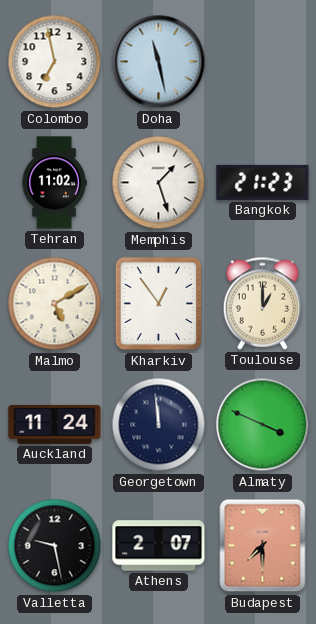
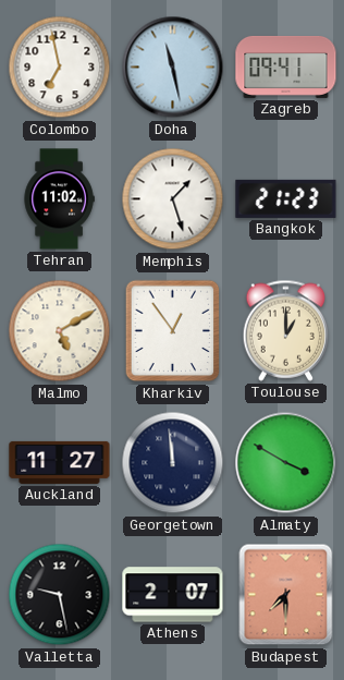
Zagreb: none -> 09:41
Auckland: 11:24 -> 11:27
Almaty: 3:49 -> 3:50
